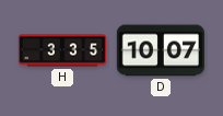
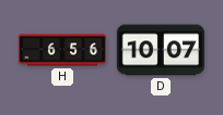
H: 3:35 -> 6:56
